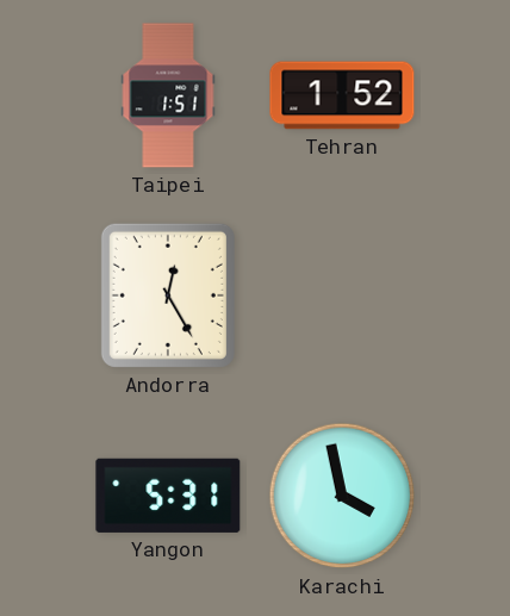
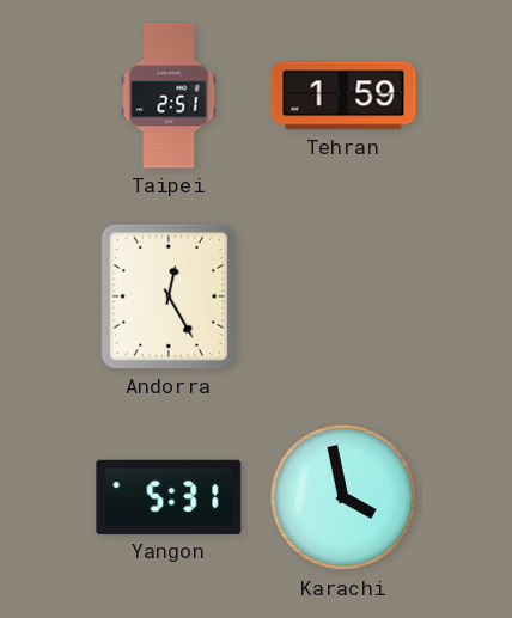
Taipei: 1:51 -> 2:51
Tehran: 1:52 -> 1:59
